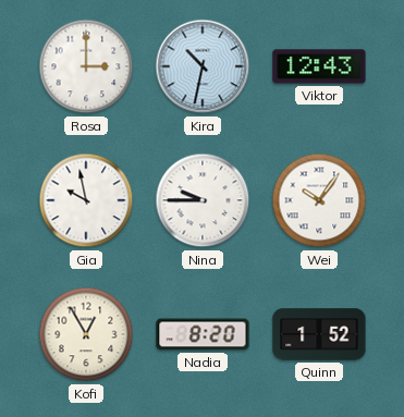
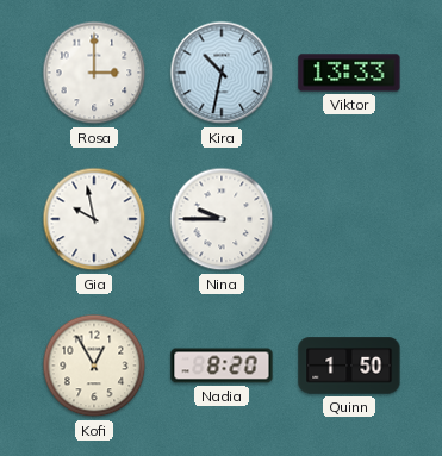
Viktor: 12:43 -> 13:33
Wei: 10:06 -> none
Quinn: 1:52 -> 1:50
